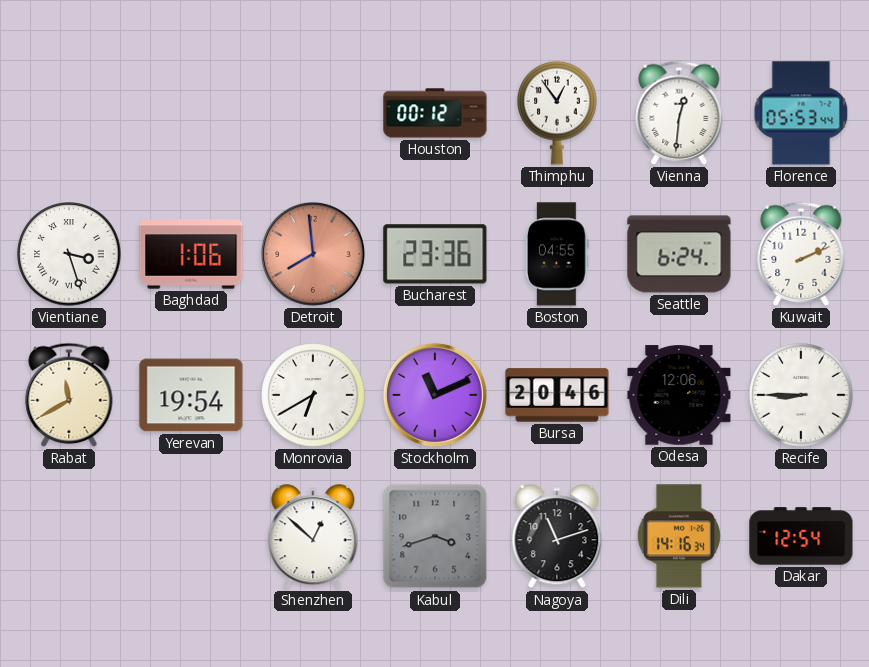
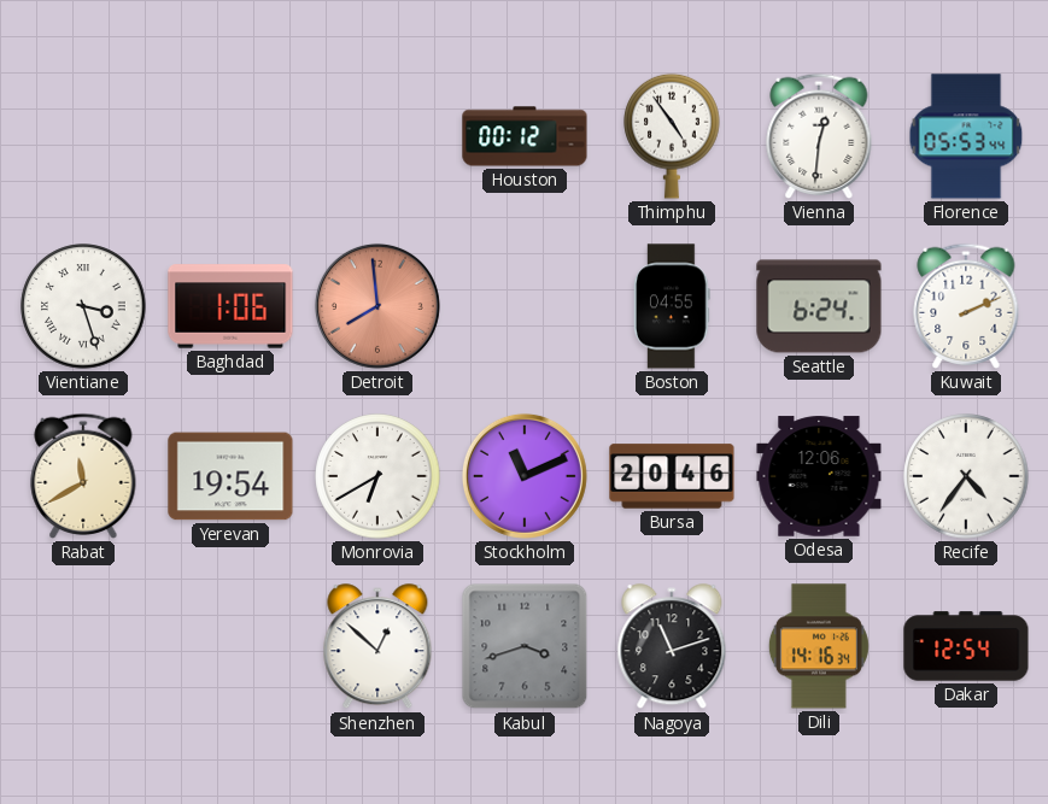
Thimphu: 12:54 -> 4:54
Bucharest: 23:36 -> none
Recife: 8:45 -> 4:36
